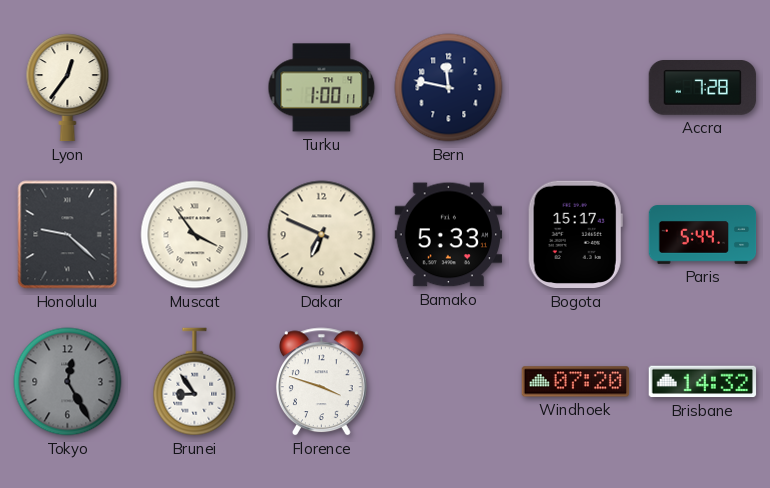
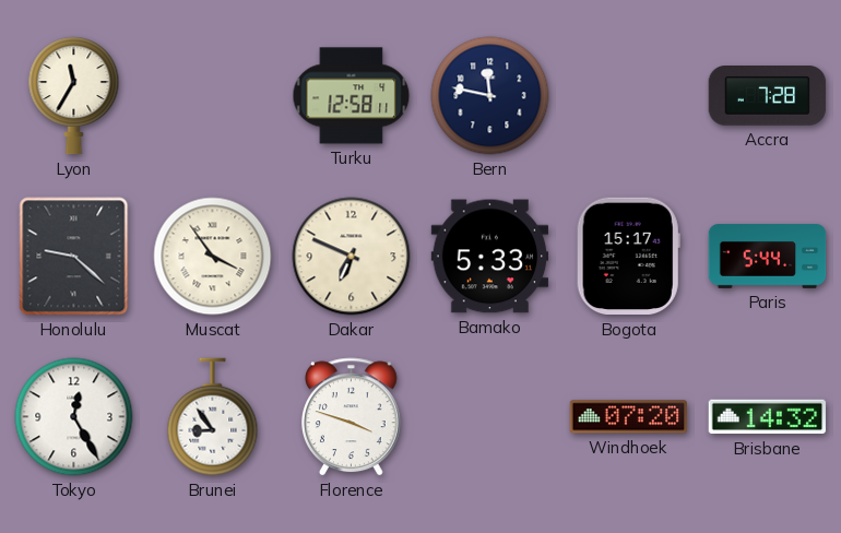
Lyon: 12:36 -> 11:35
Turku: 1:00 -> 12:58
Tokyo dial: grey -> white
